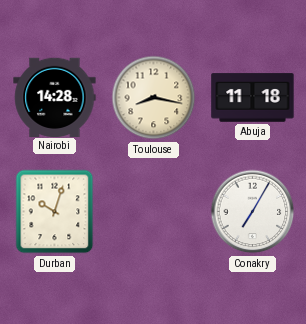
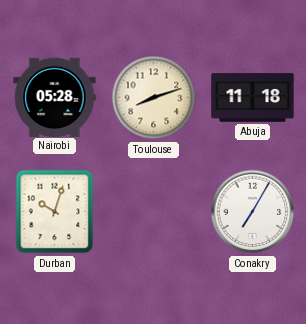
Nairobi: 14:28 -> 05:28
Toulouse: 8:17 -> 8:12
